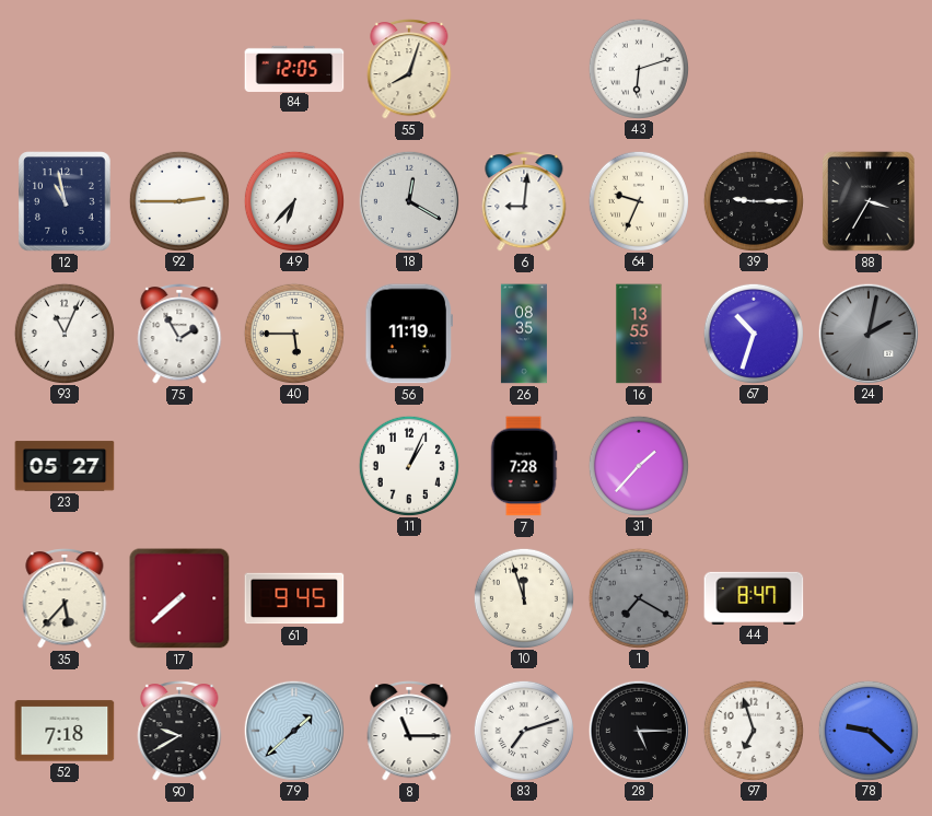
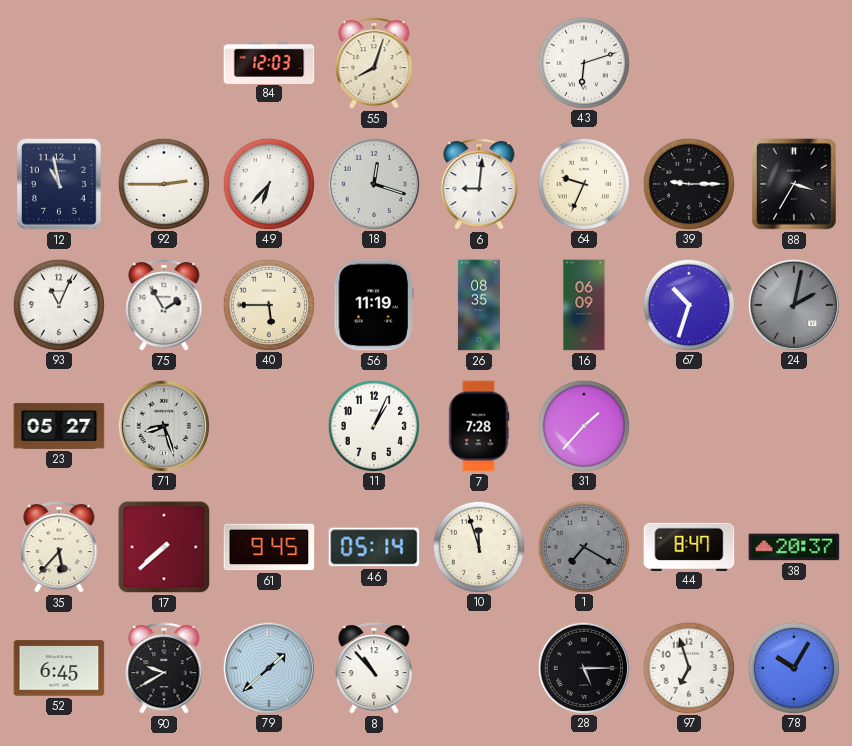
84: 12:05 -> 12:03
18: 12:20 -> 12:18
16: 13:55 -> 06:09
71: none -> 8:27
46: none -> 05:14
38: none -> 20:37
52: 7:18 -> 6:45
8: 11:15 -> 10:53
83: 7:12 -> none
78: 9:22 -> 10:05
